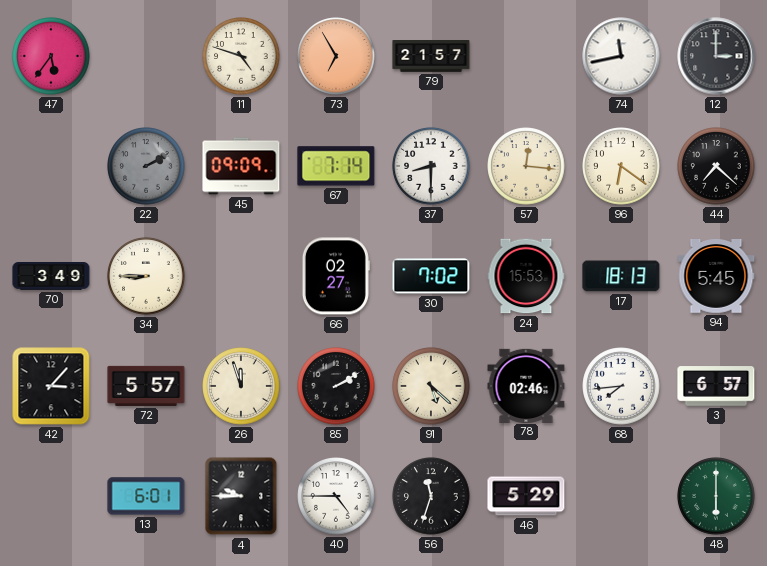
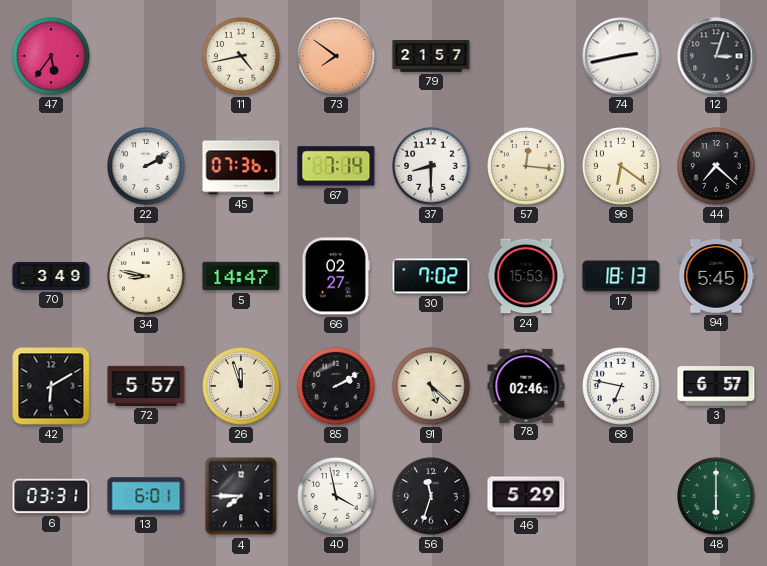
11: 4:48 -> 4:43
73: 6:55 -> 7:51
74: 11:43 -> 2:43
12: 3:00 -> 3:03
22 dial: grey -> white
45: 09:09 -> 07:36
34: 8:45 -> 8:47
5: none -> 14:47
42: 3:07 -> 6:10
68: 7:44 -> 6:47
6: none -> 03:31
4: 9:45 -> 7:45
40: 4:45 -> 3:58
